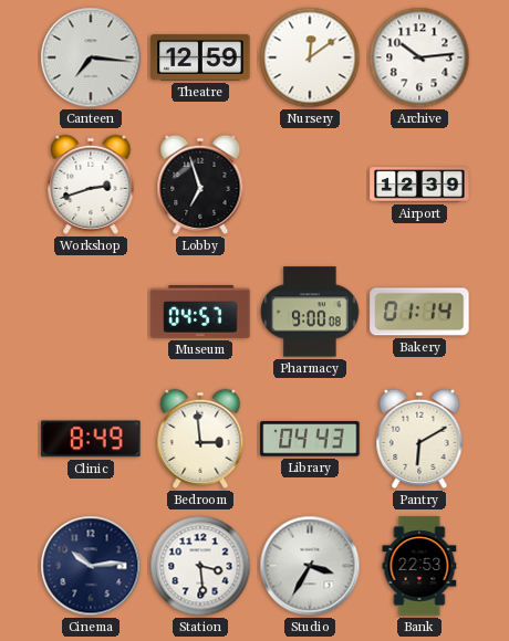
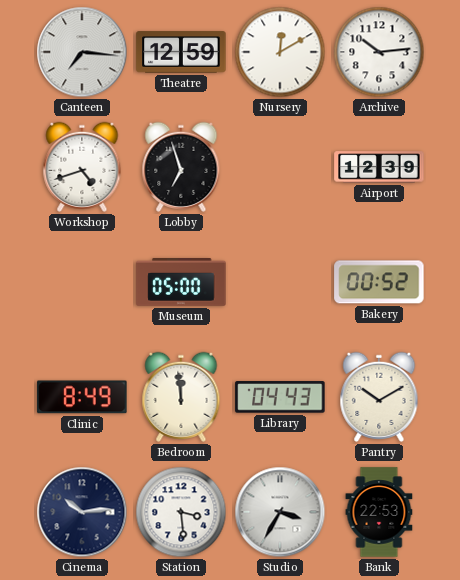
Nursery: 12:09 -> 12:10
Workshop: 2:42 -> 4:42
Museum: 04:57 -> 05:00
Pharmacy: 9:00 -> none
Bakery: 01:14 -> 00:52
Bedroom: 2:59 -> 11:59
Pantry: 6:10 -> 10:10
